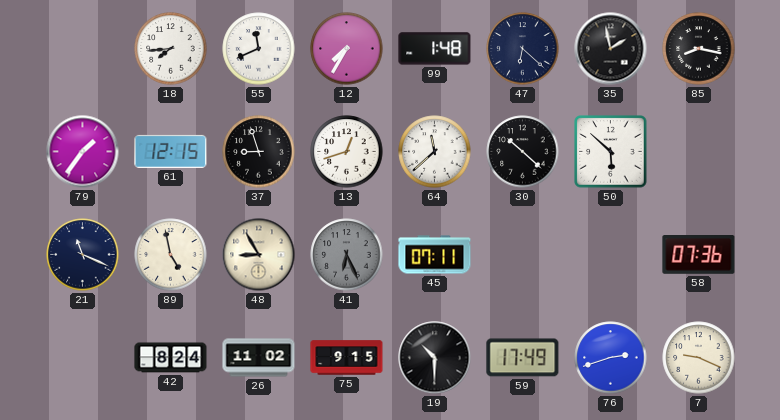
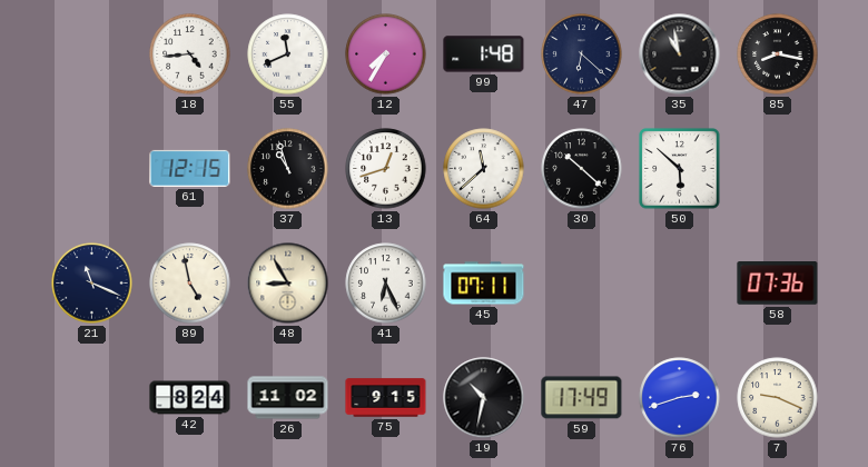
18: 7:44 -> 4:44
35: 1:58 -> 10:58
79: 1:36 -> none
37: 8:57 -> 10:57
41 dial: grey -> white
19: 10:30 -> 10:32
